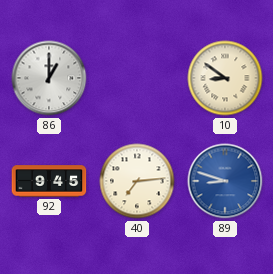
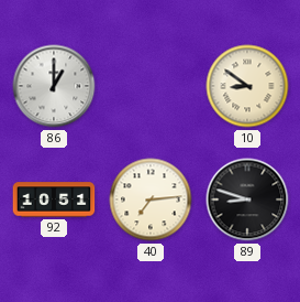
92: 9:45 -> 10:51
89 dial: blue -> black
